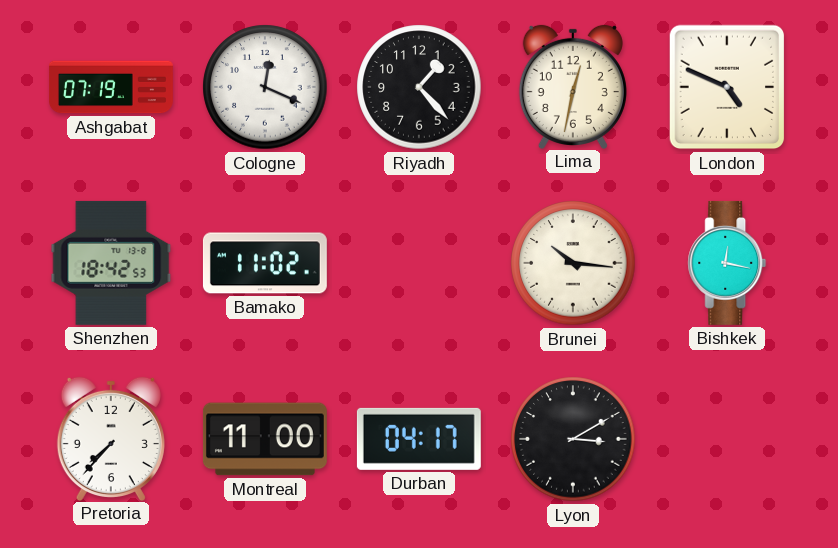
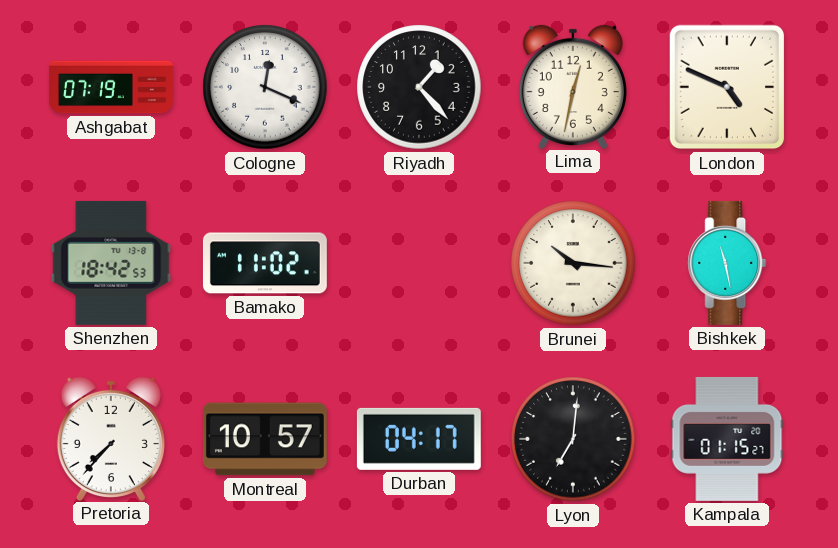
Bishkek: 12:17 -> 11:28
Montreal: 11:00 -> 10:57
Lyon: 3:10 -> 7:01
Kampala: none -> 01:15
